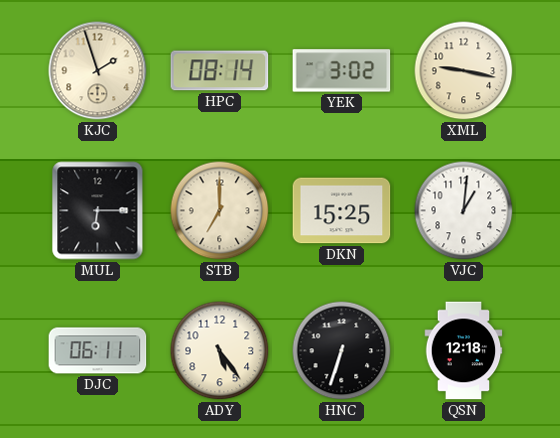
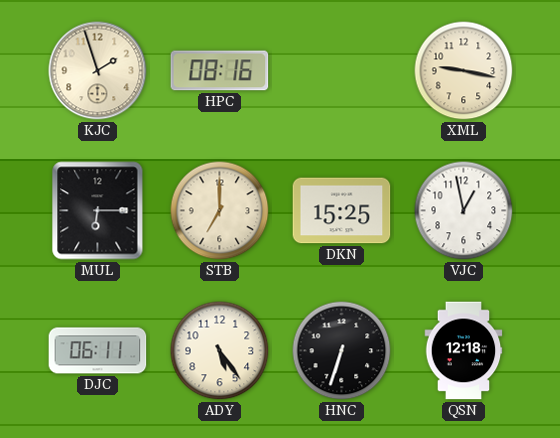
HPC: 08:14 -> 08:16
YEK: 3:02 -> none
VJC: 1:01 -> 12:58
